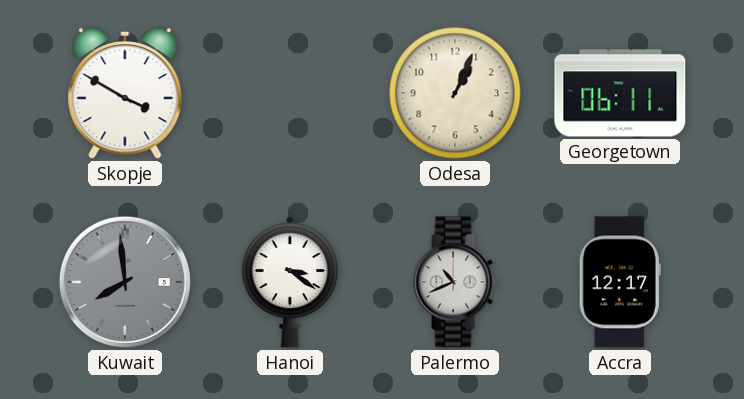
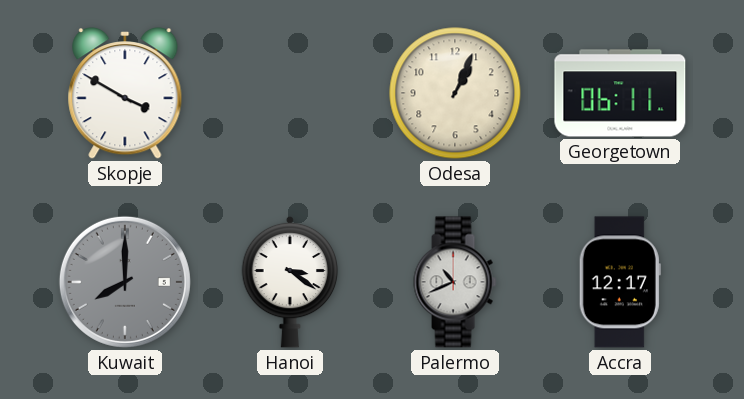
Kuwait: 7:59 -> 8:00
